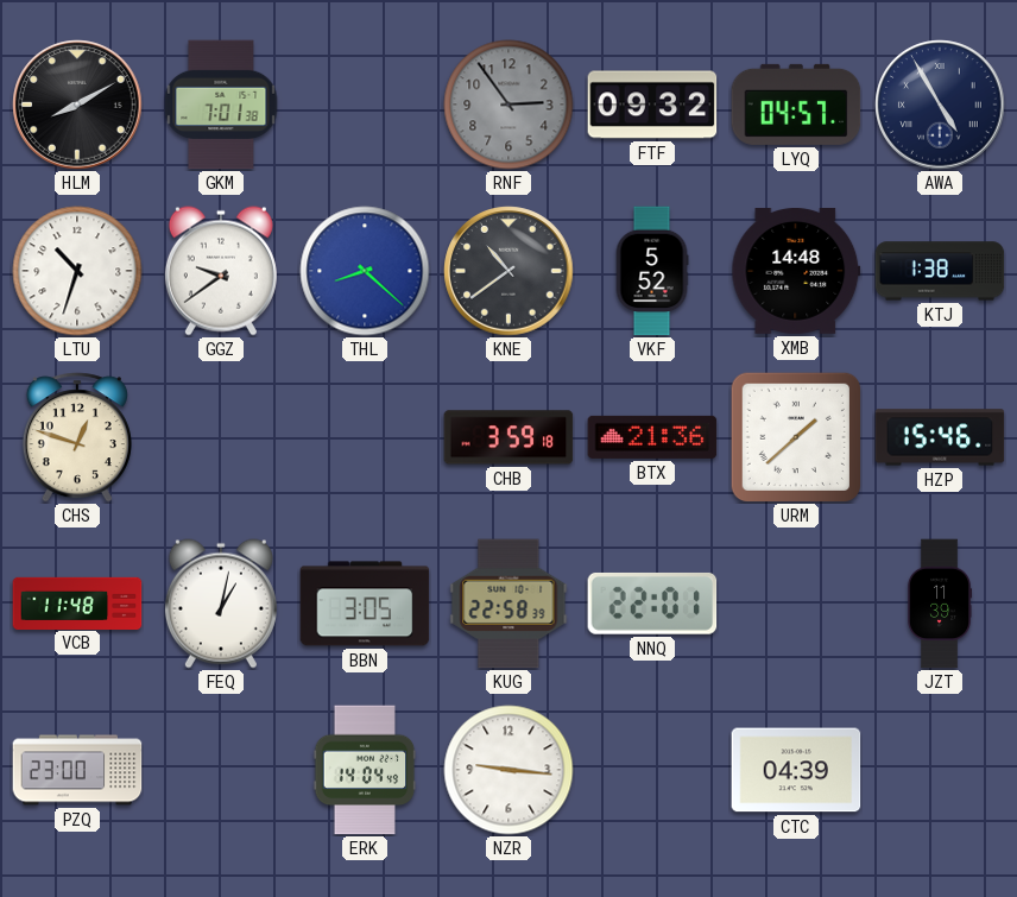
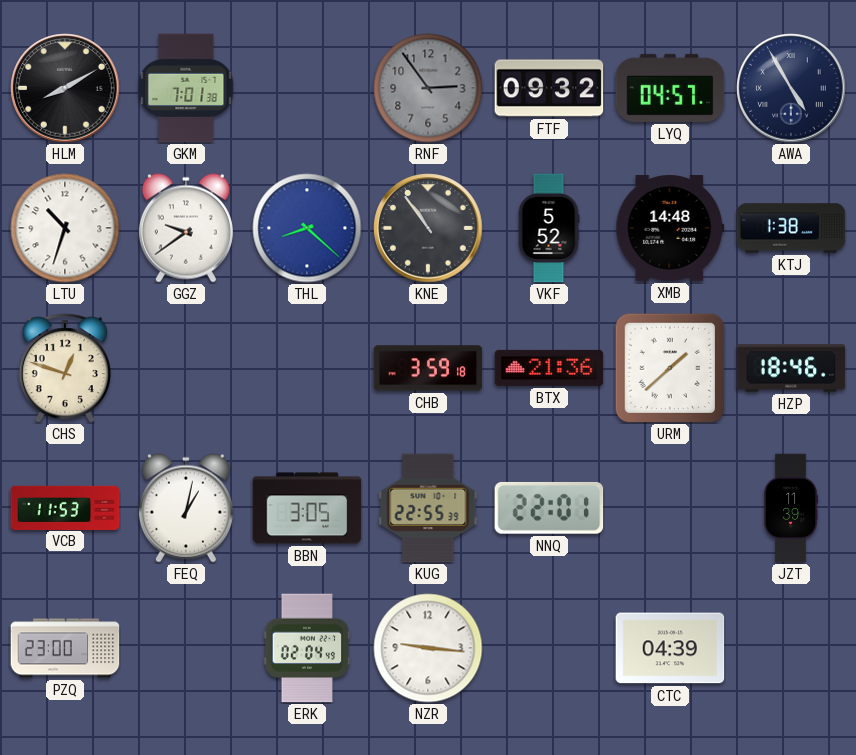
KNE: 10:39 -> 10:54
HZP: 15:46 -> 18:46
VCB: 11:48 -> 11:53
KUG: 22:58 -> 22:55
ERK: 14:04 -> 02:04
